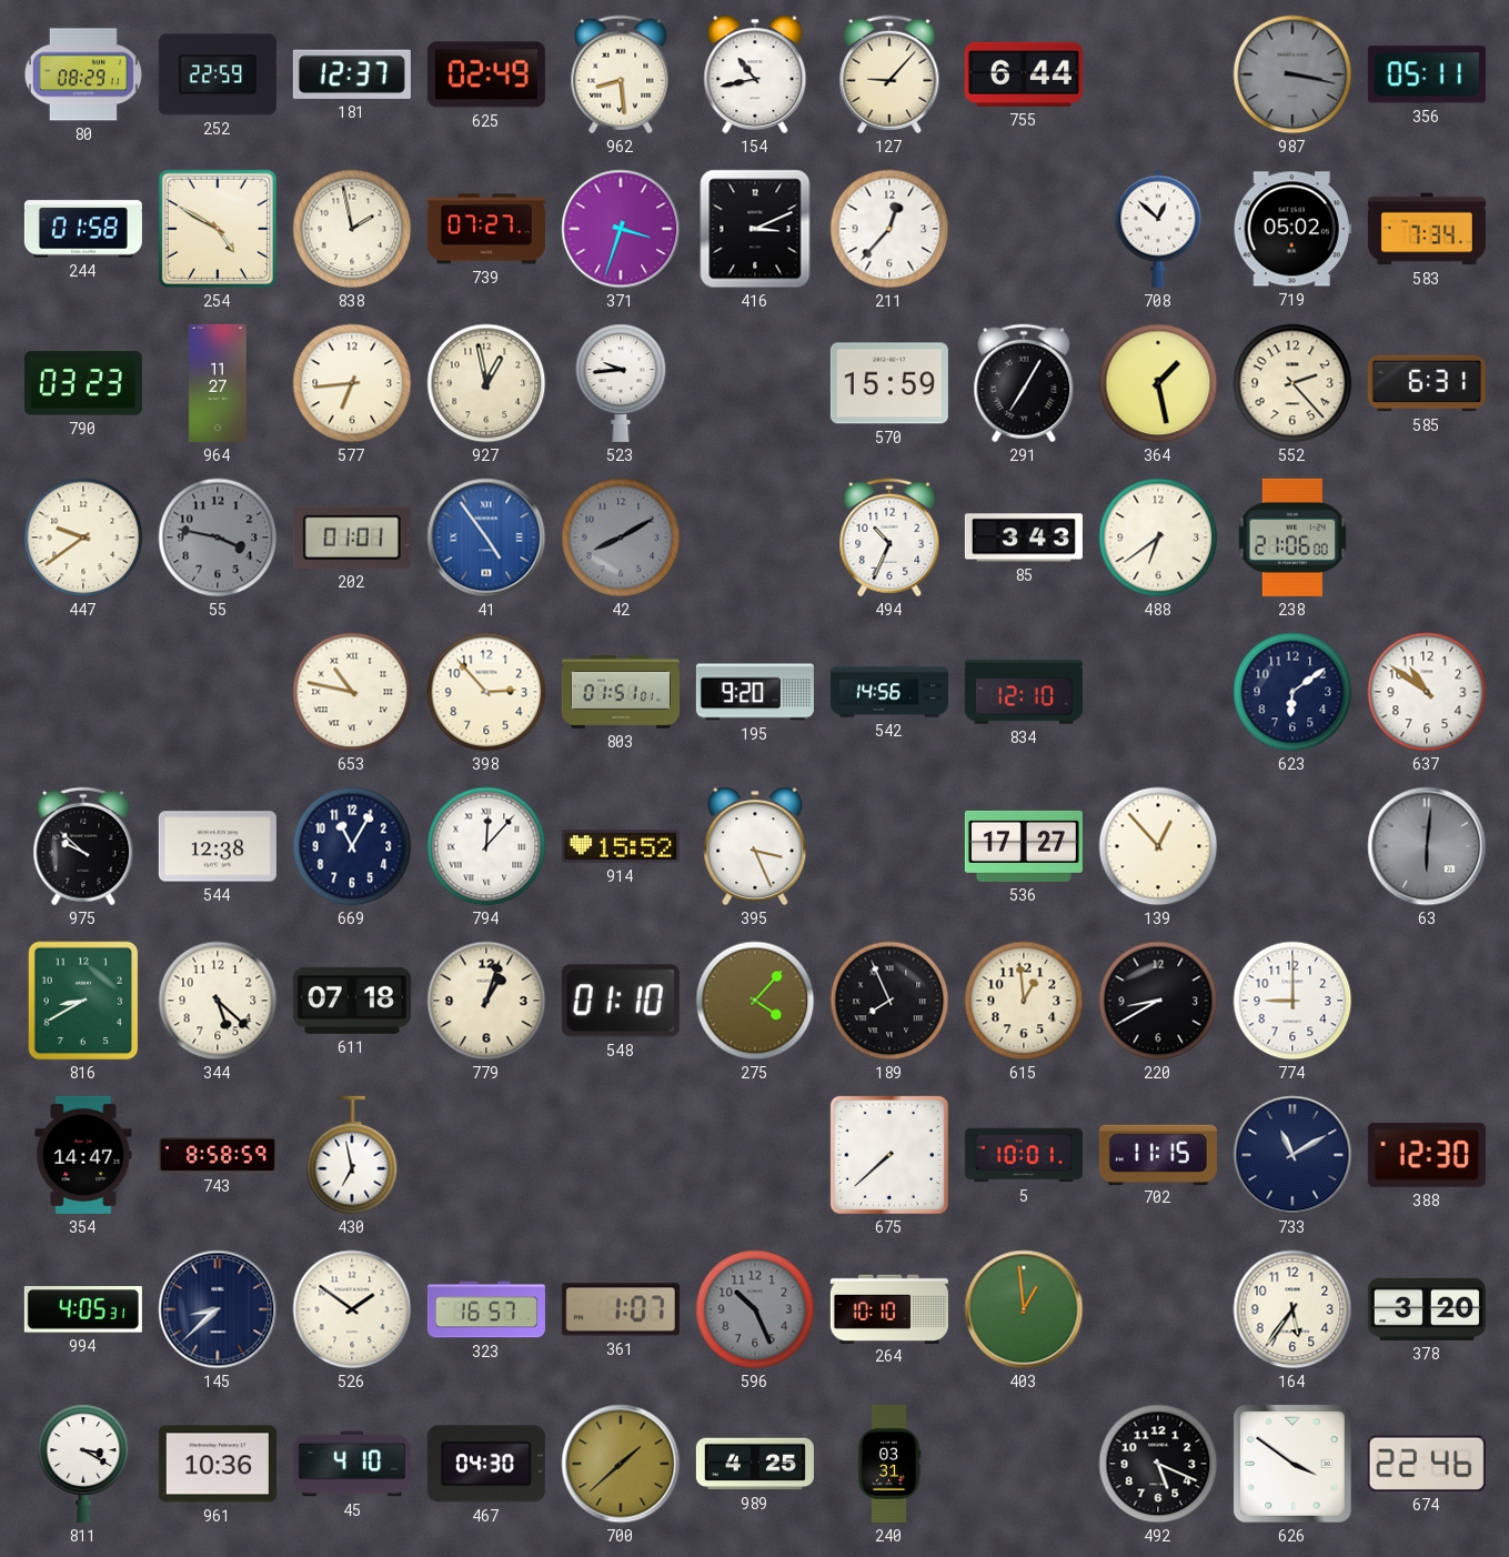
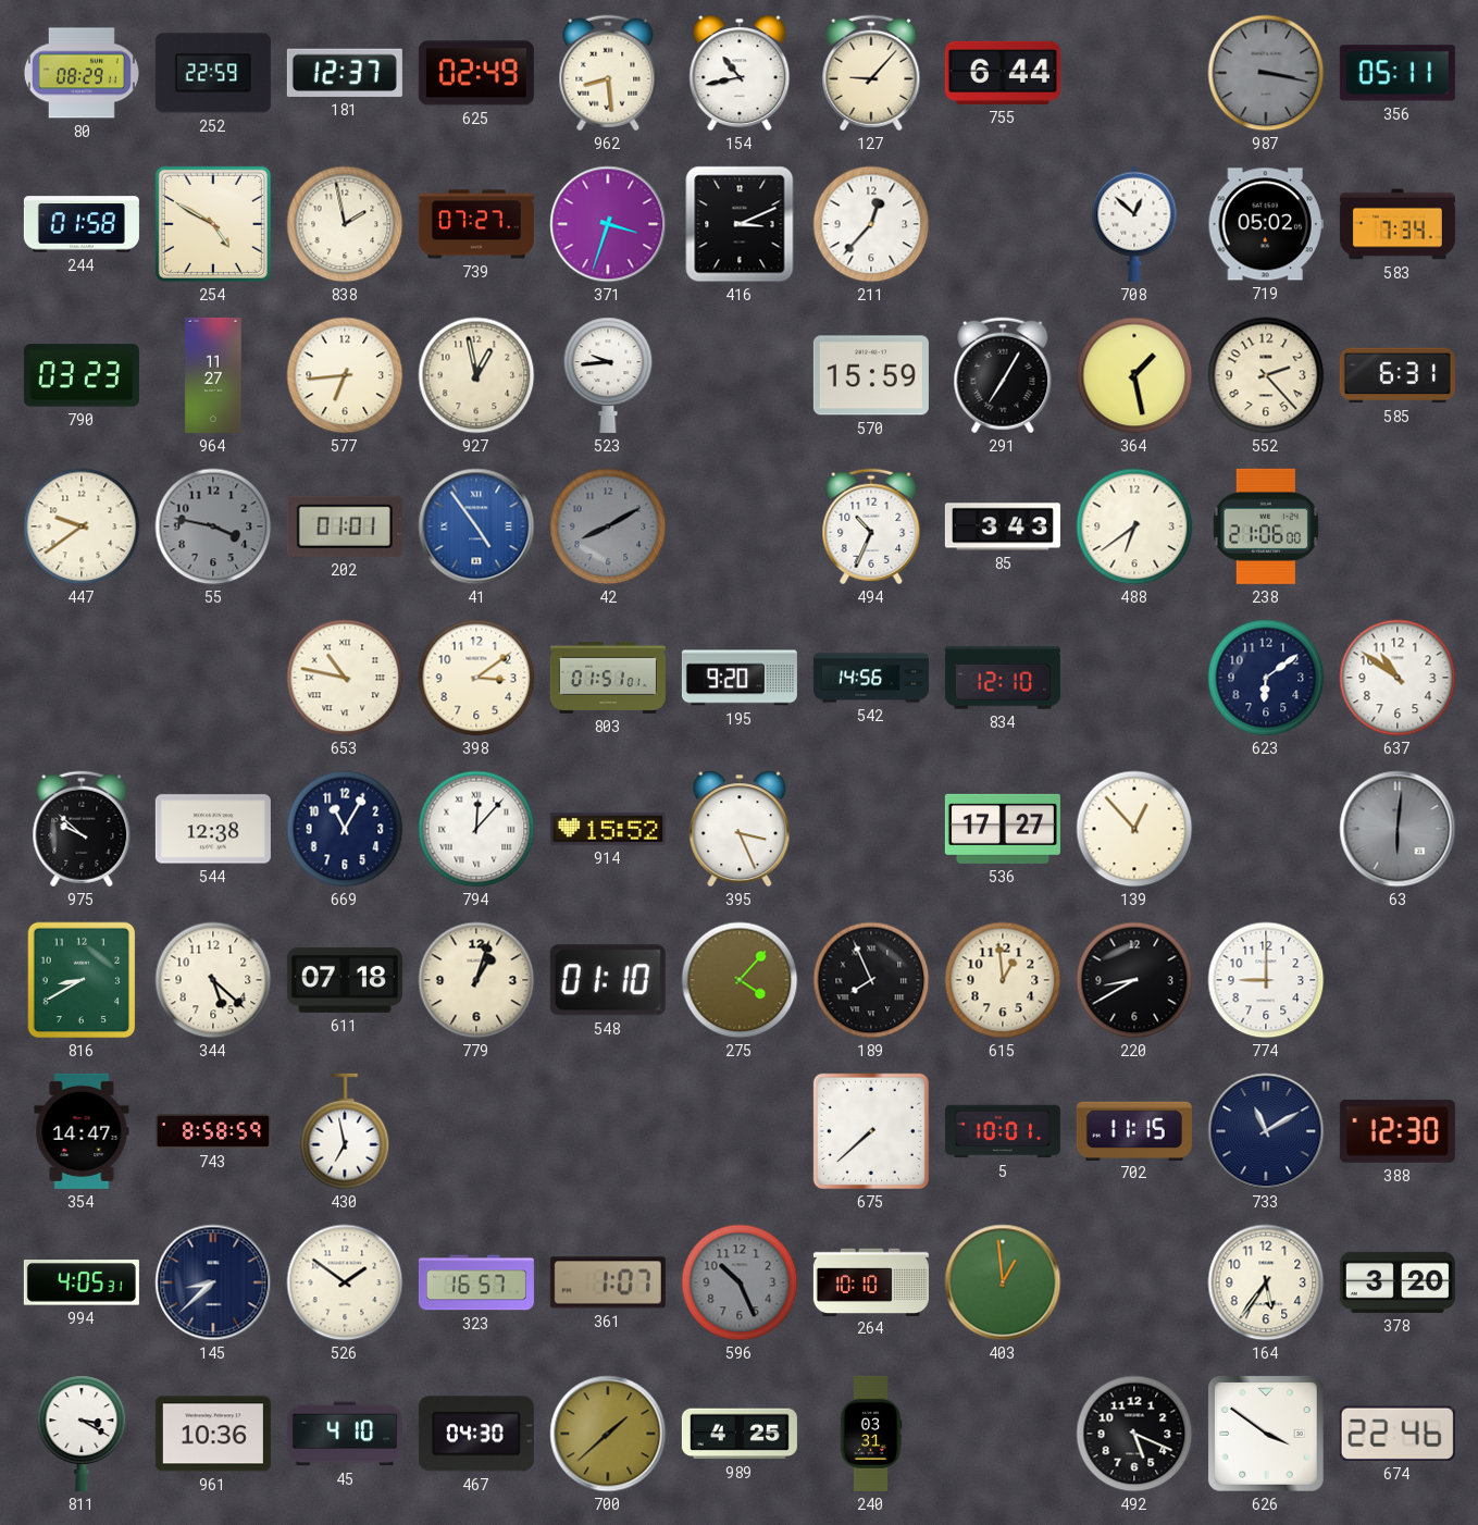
398: 2:53 -> 3:09
